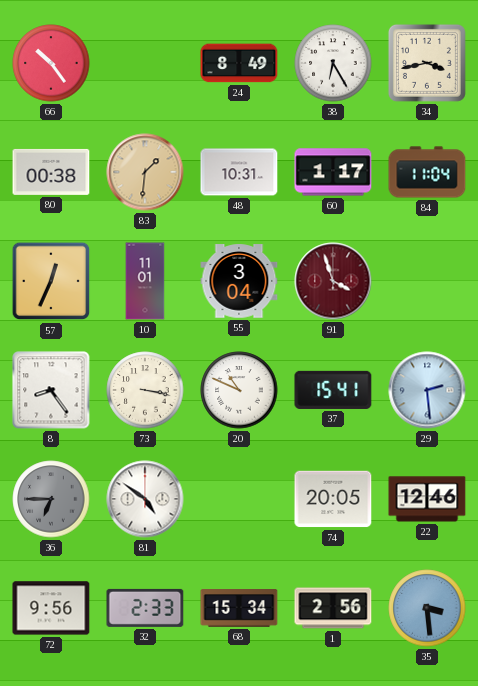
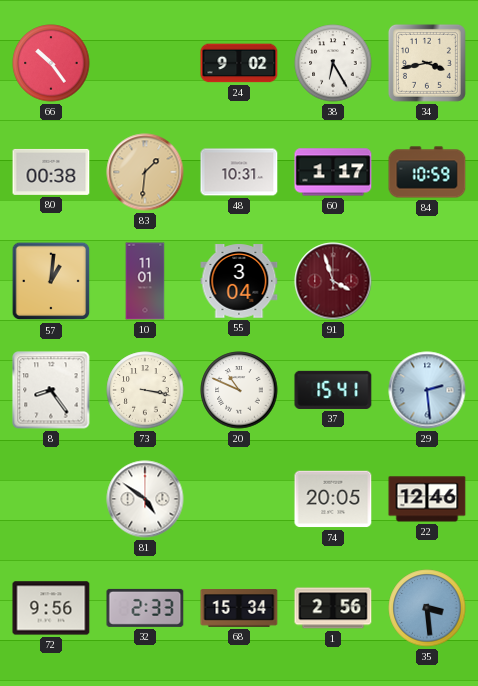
24: 8:49 -> 9:02
84: 11:04 -> 10:59
57: 12:34 -> 1:01
36: 6:45 -> none
